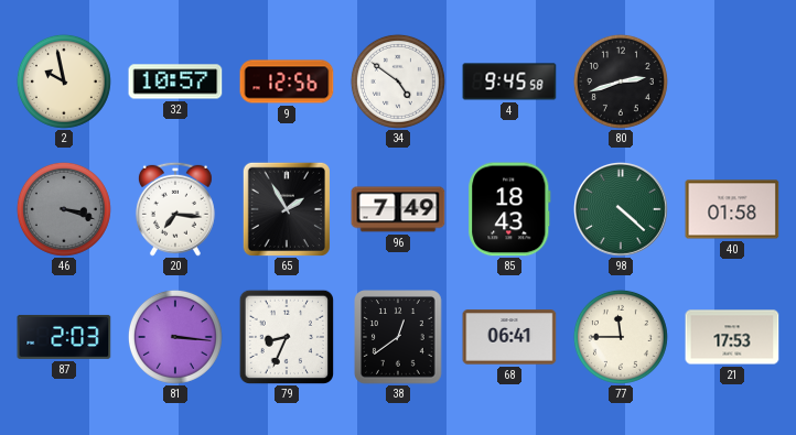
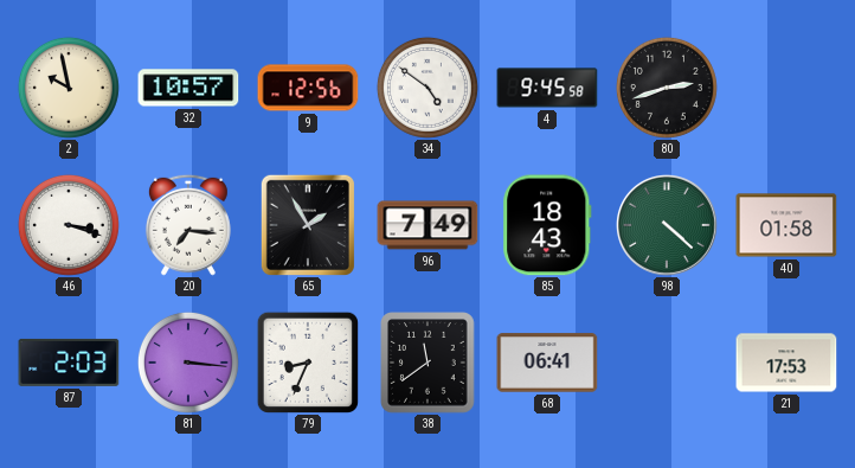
46 dial: grey -> white
38: 12:39 -> 11:39
77: 11:45 -> none
